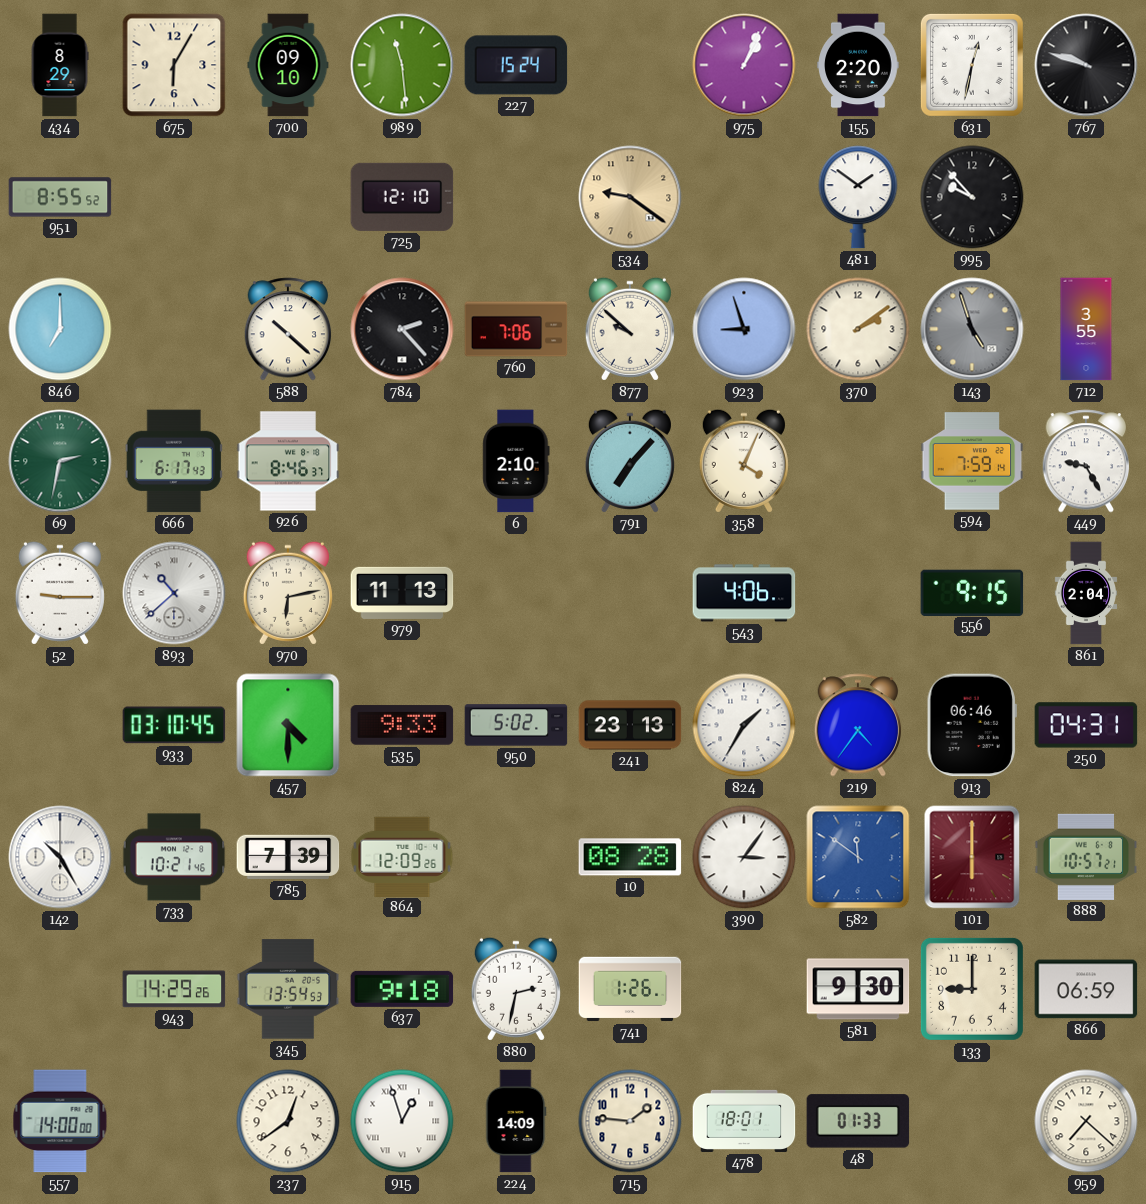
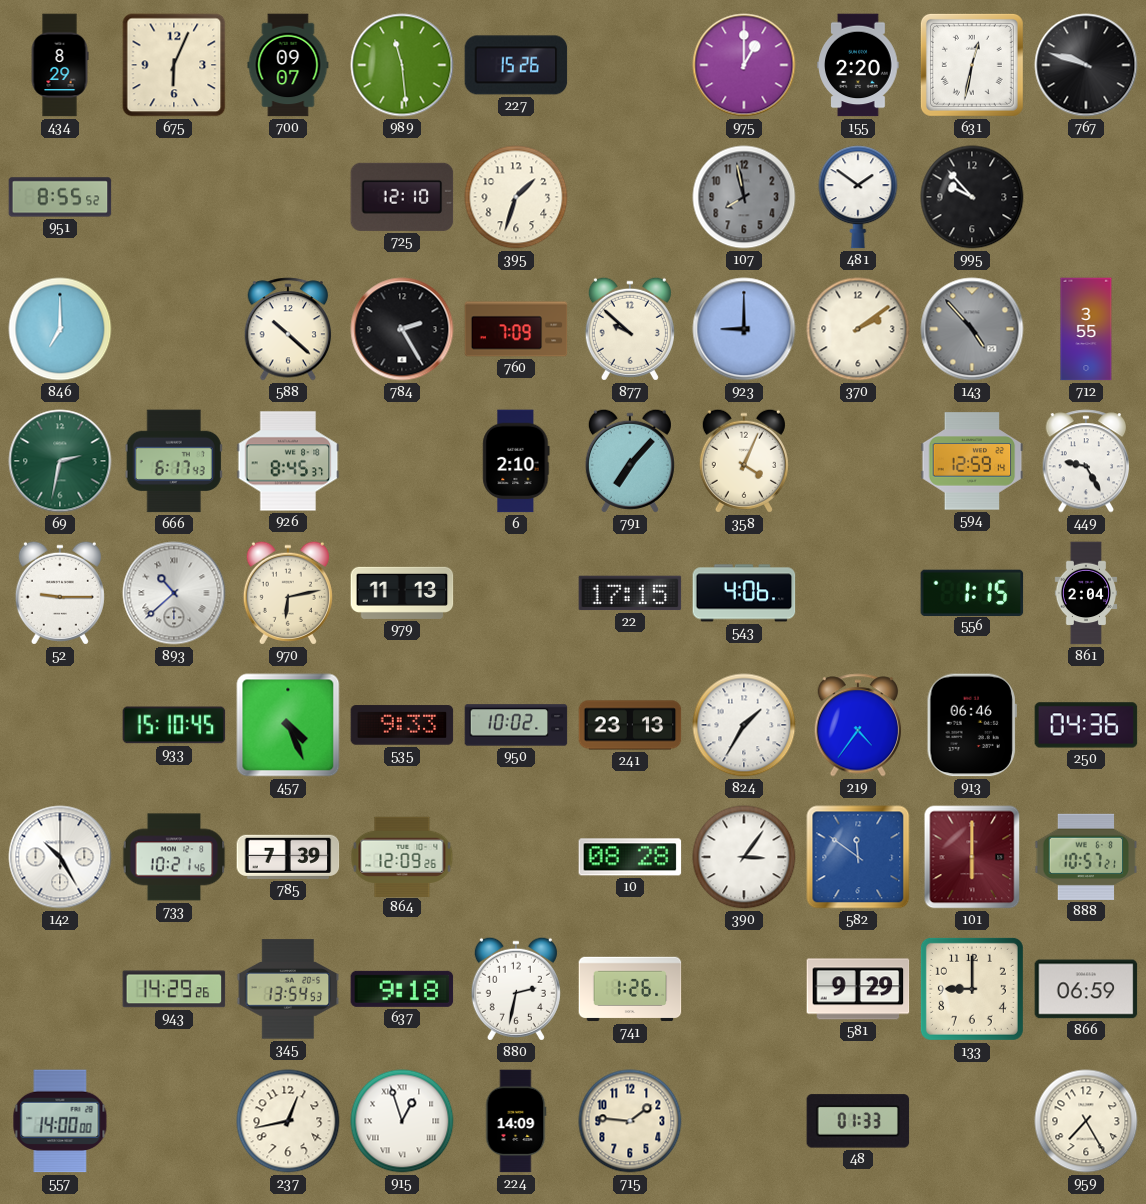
675: 6:05 -> 6:04
700: 09:10 -> 09:07
227: 15:24 -> 15:26
975: 1:04 -> 1:00
395: none -> 1:33
534: 9:21 -> none
107: none -> 7:58
784: 2:23 -> 2:25
760: 7:06 -> 7:09
923: 8:57 -> 9:00
143: 4:57 -> 4:53
926: 8:46 -> 8:45
594: 7:59 -> 12:59
22: none -> 17:15
556: 9:15 -> 1:15
933: 03:10 -> 15:10
457: 4:30 -> 4:26
950: 5:02 -> 10:02
250: 04:31 -> 04:36
581: 9:30 -> 9:29
237: 12:39 -> 12:43
478: 18:01 -> none
959: 7:22 -> 7:25
